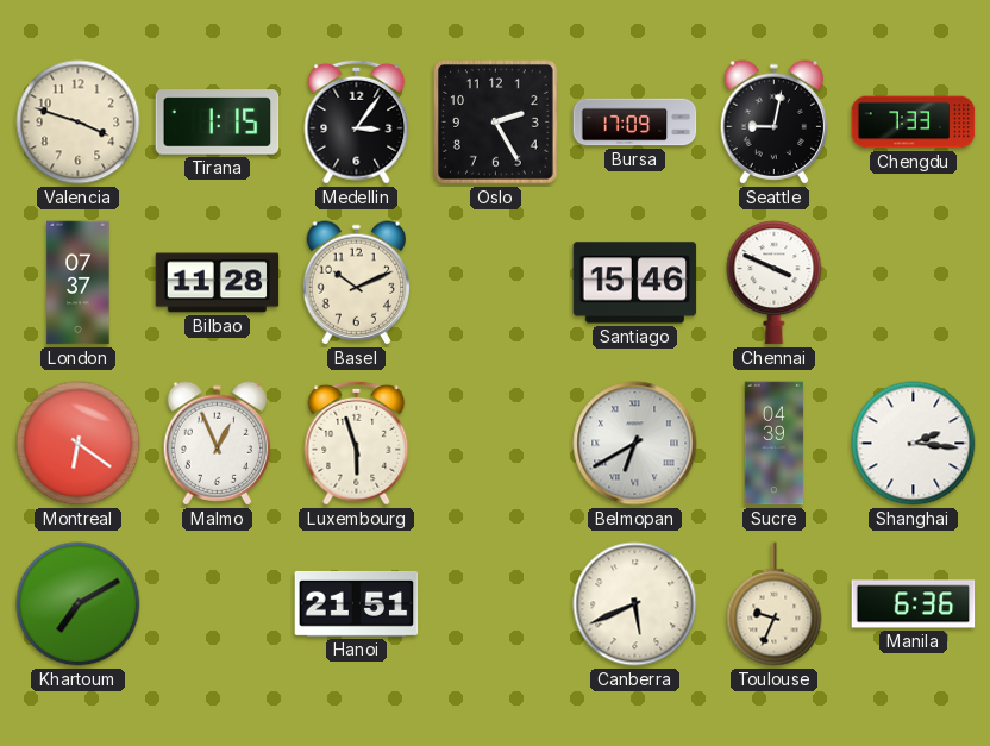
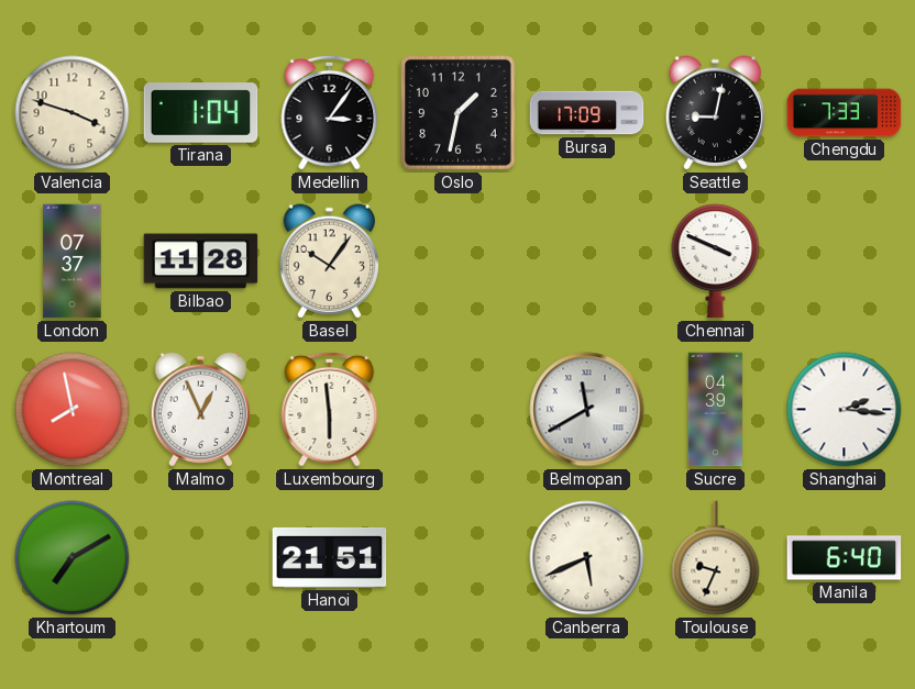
Tirana: 1:15 -> 1:04
Oslo: 2:25 -> 1:32
Basel: 10:11 -> 10:06
Santiago: 15:46 -> none
Montreal: 6:21 -> 7:58
Luxembourg: 5:57 -> 5:59
Belmopan: 6:40 -> 11:40
Manila: 6:36 -> 6:40
